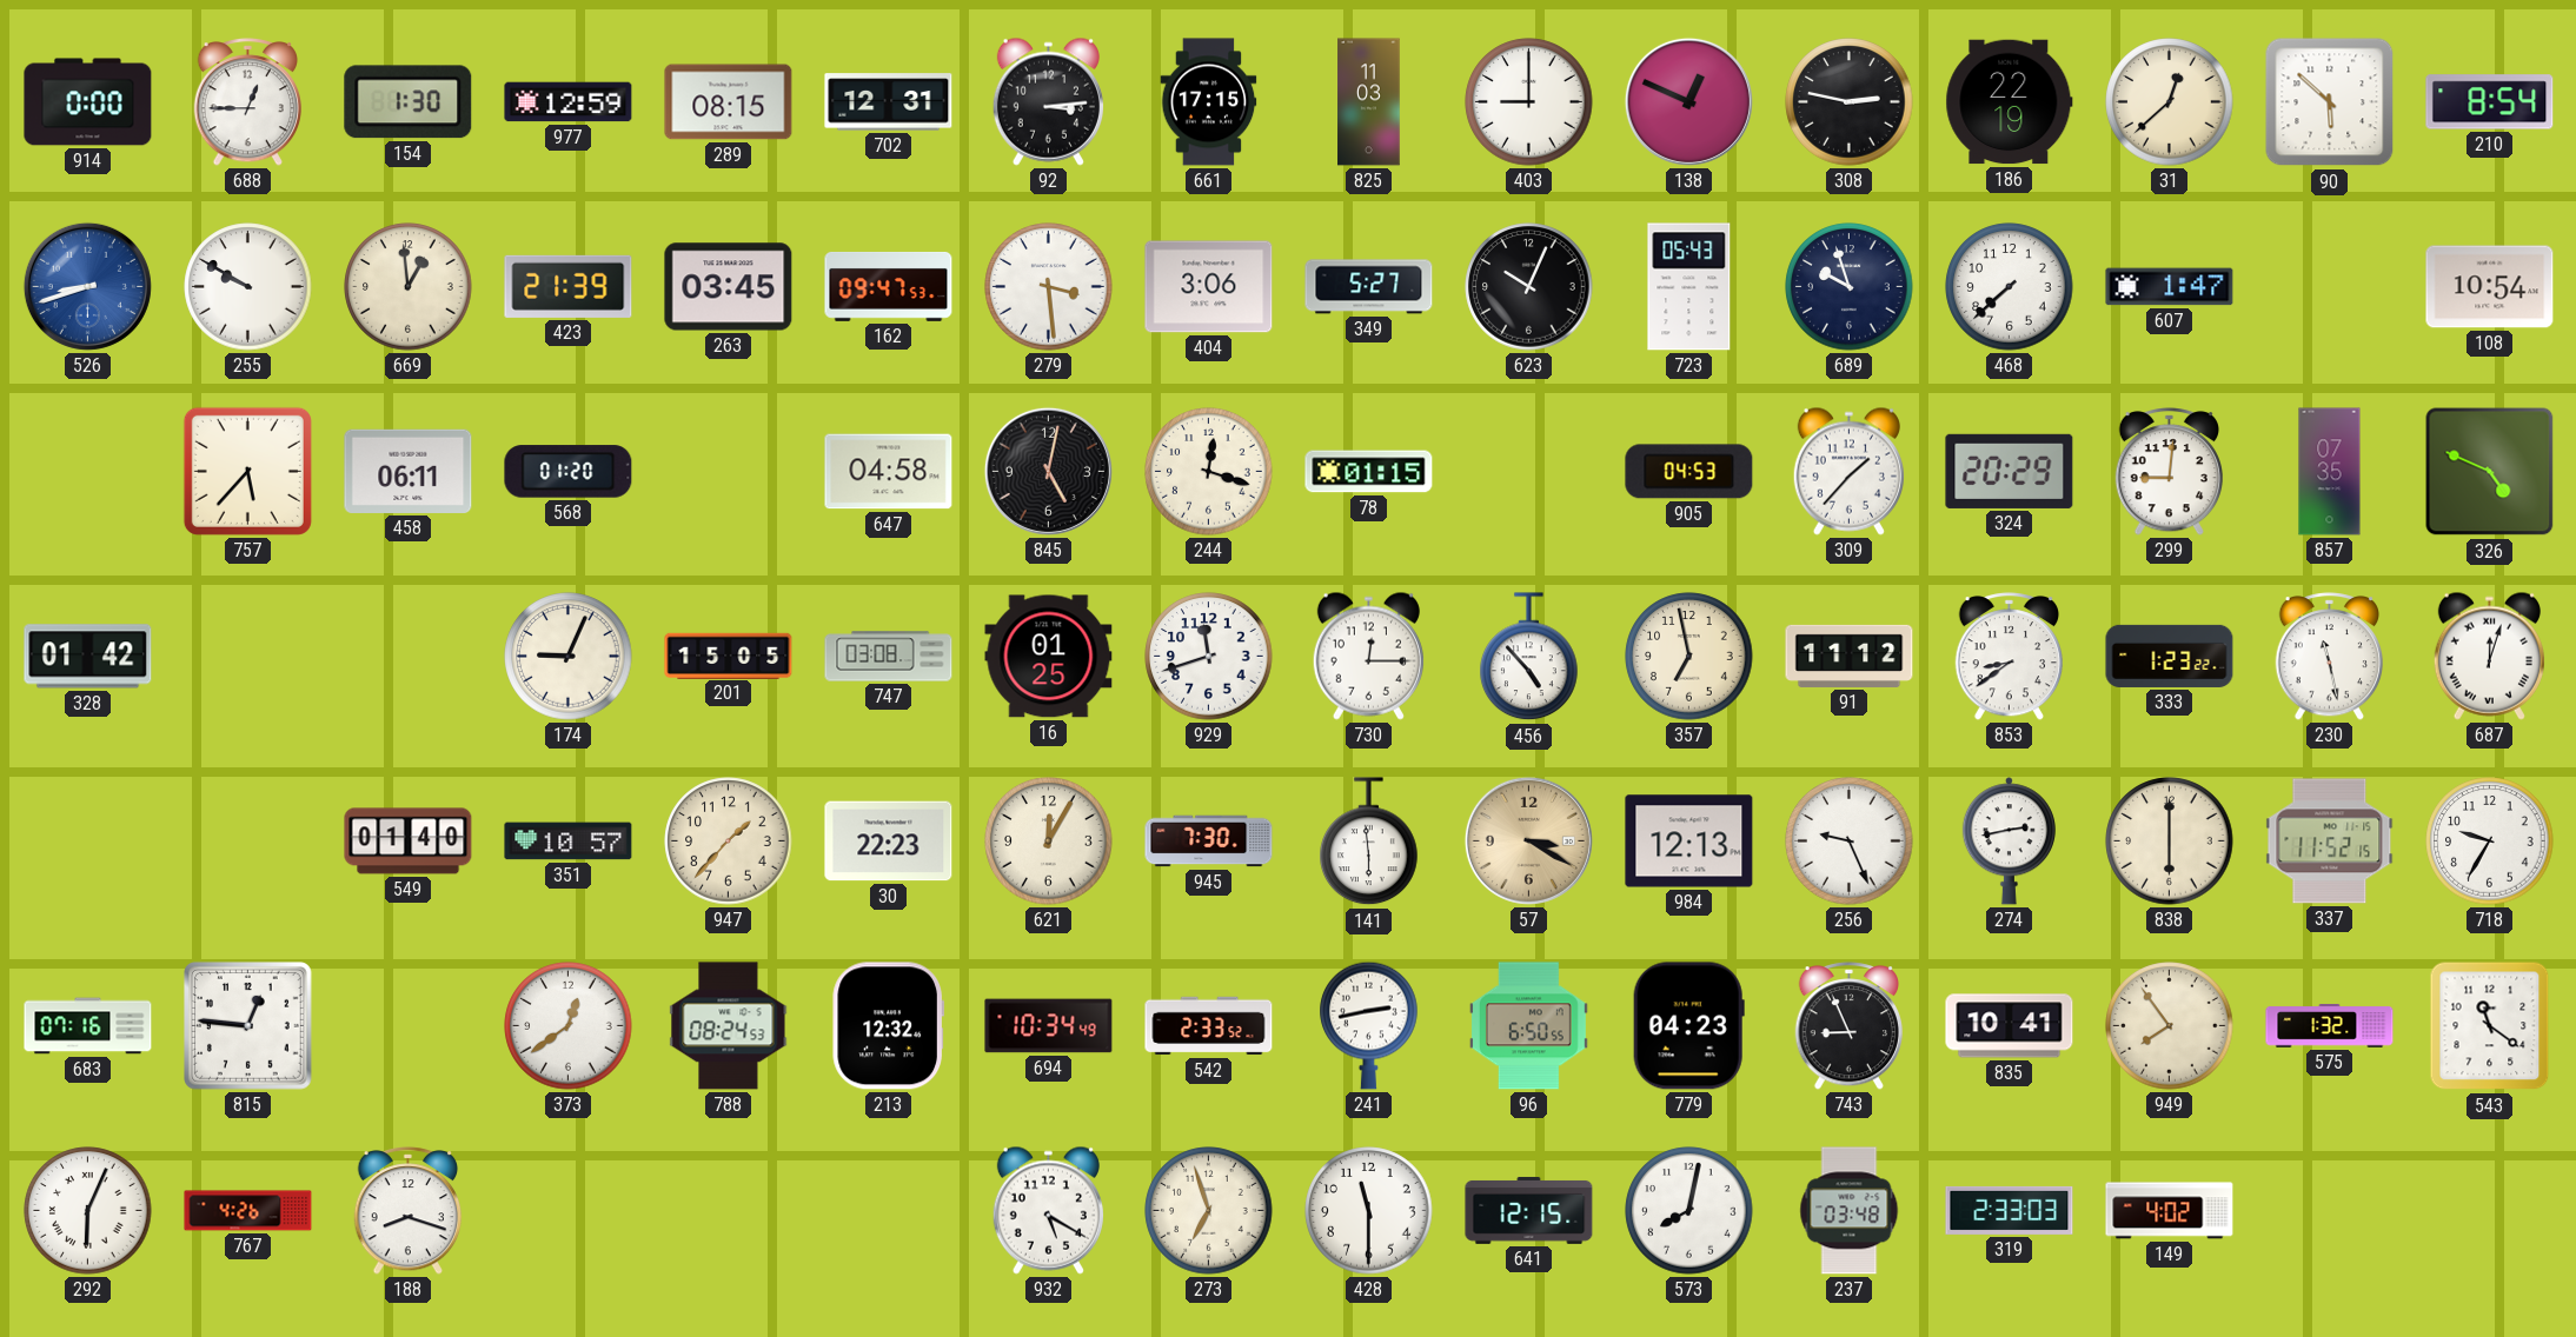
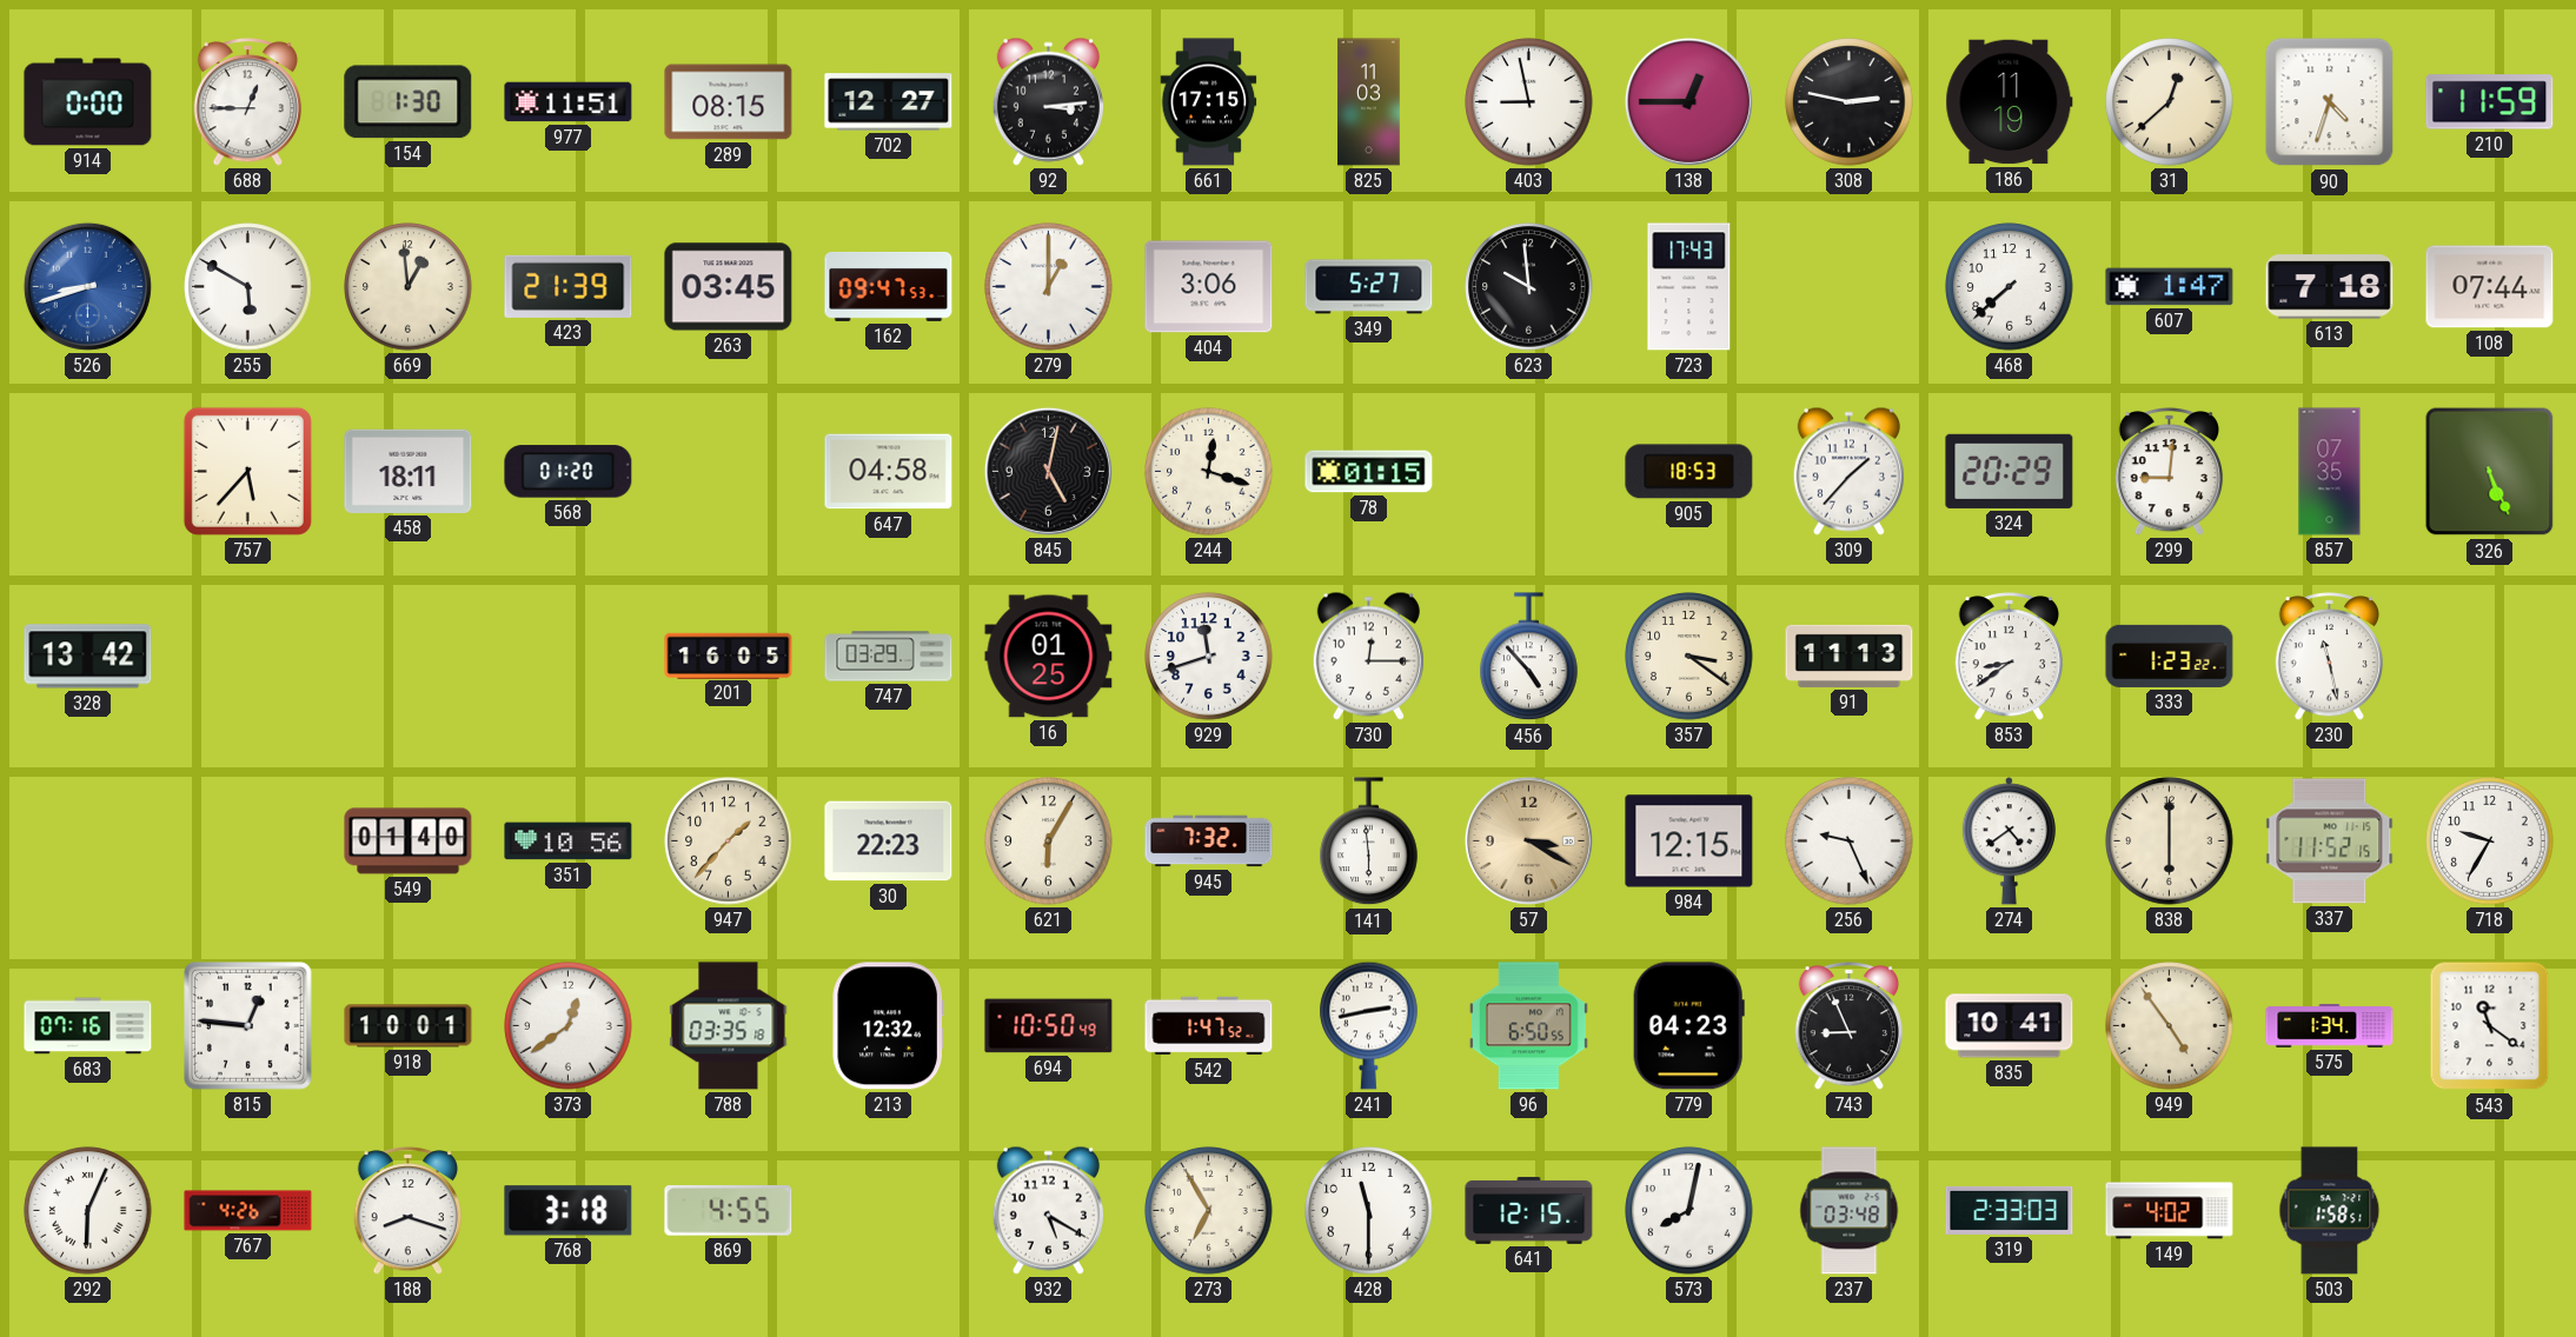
977: 12:59 -> 11:51
702: 12:31 -> 12:27
403: 9:00 -> 8:58
138: 12:49 -> 12:45
186: 22:19 -> 11:19
90: 5:52 -> 4:33
210: 8:54 -> 11:59
255: 9:50 -> 5:50
279: 3:29 -> 1:00
623: 10:04 -> 9:59
723: 05:43 -> 17:43
689: 9:57 -> none
613: none -> 7:18
108: 10:54 -> 07:44
458: 06:11 -> 18:11
905: 04:53 -> 18:53
326: 4:49 -> 5:26
328: 01:42 -> 13:42
174: 9:04 -> none
201: 15:05 -> 16:05
747: 03:08 -> 03:29
357: 6:58 -> 3:21
91: 11:12 -> 11:13
687: 12:03 -> none
351: 10:57 -> 10:56
621: 12:05 -> 6:05
945: 7:30 -> 7:32
984: 12:13 -> 12:15
274: 2:43 -> 4:39
918: none -> 10:01
788: 08:24 -> 03:35
694: 10:34 -> 10:50
542: 2:33 -> 1:47
949: 7:54 -> 4:54
575: 1:32 -> 1:34
768: none -> 3:18
869: none -> 4:55
273: 6:57 -> 6:55
503: none -> 1:58
